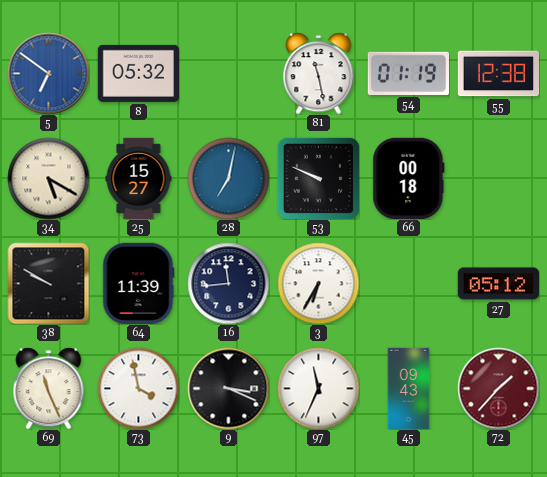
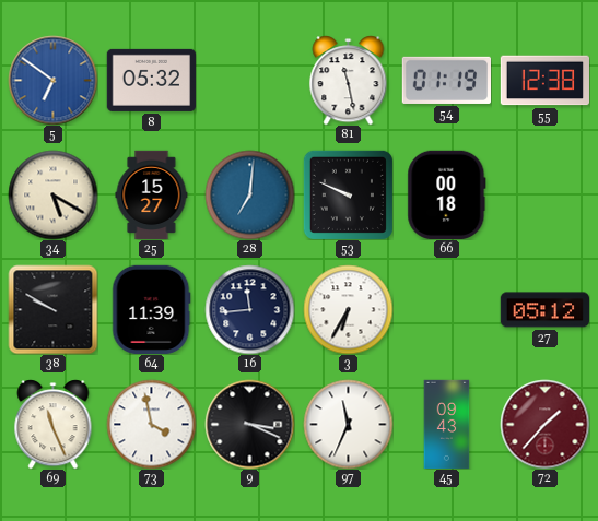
28: 7:02 -> 7:01
